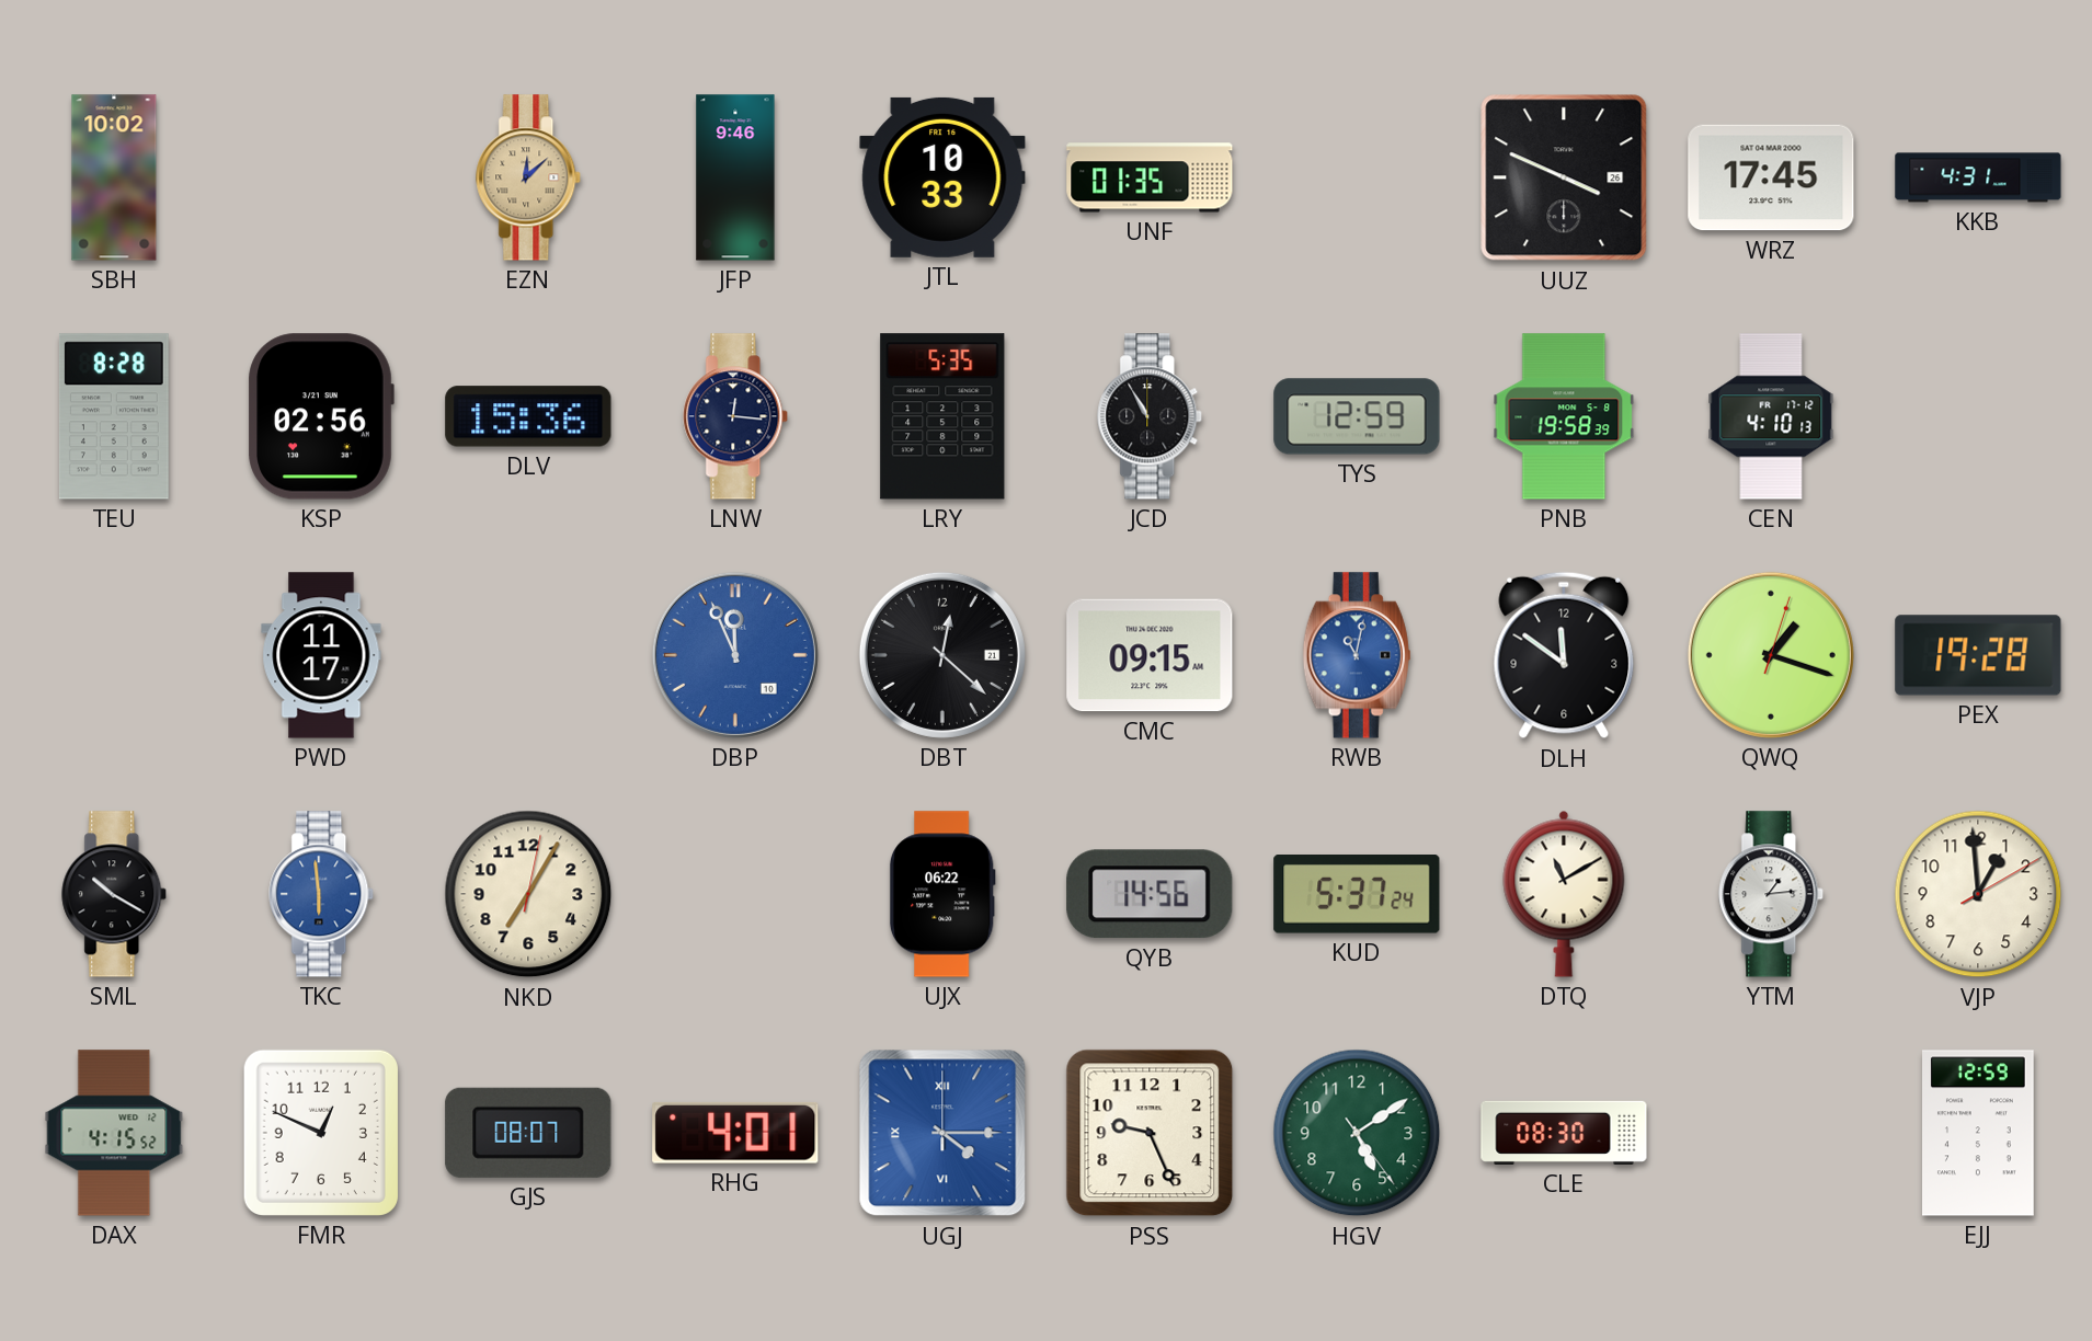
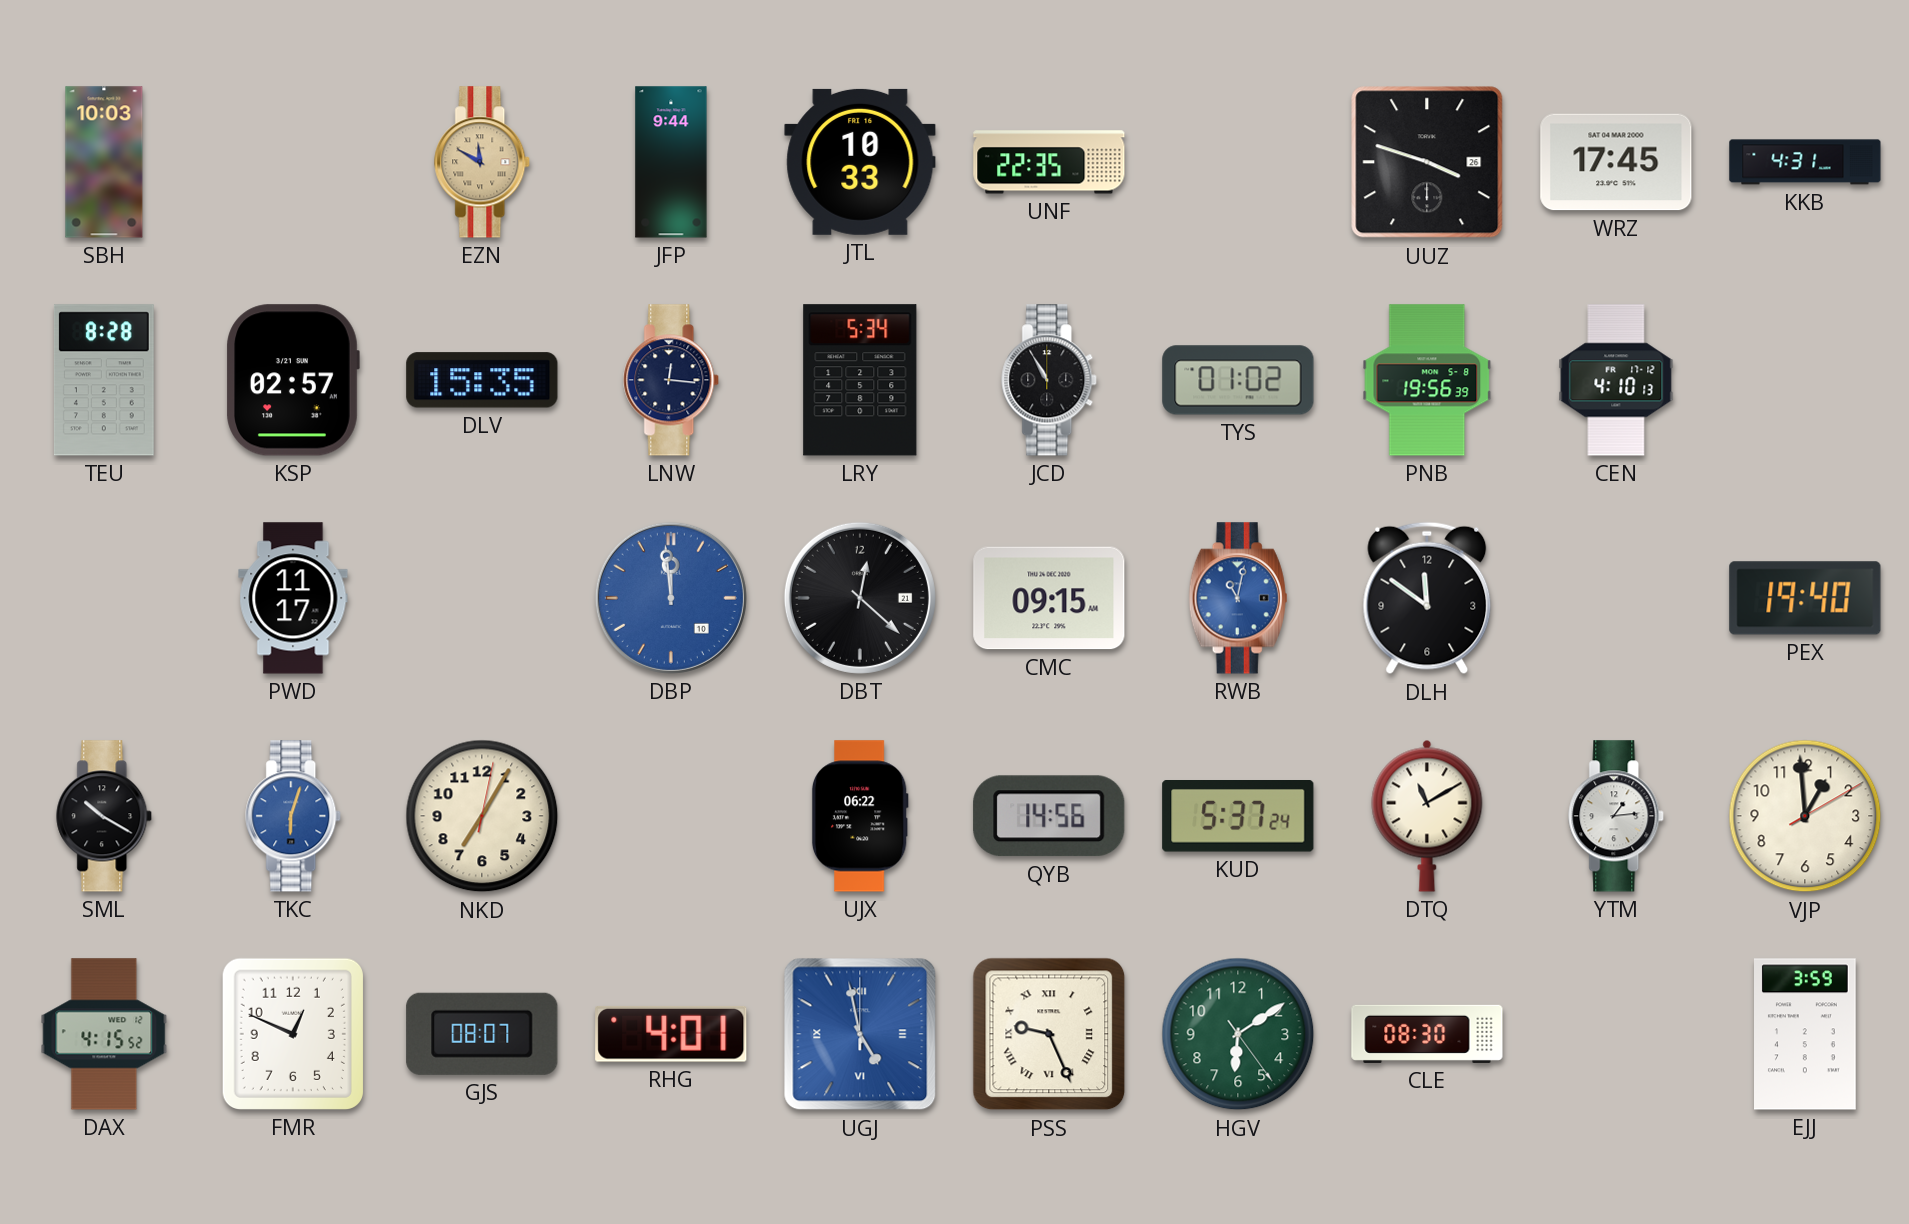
SBH: 10:02 -> 10:03
EZN: 12:08 -> 11:50
JFP: 9:46 -> 9:44
UNF: 01:35 -> 22:35
UUZ: 3:49 -> 3:48
KSP: 02:56 -> 02:57
DLV: 15:36 -> 15:35
LRY: 5:35 -> 5:34
TYS: 12:59 -> 01:02
PNB: 19:58 -> 19:56
DBP: 11:56 -> 11:59
QWQ: 1:18 -> none
PEX: 19:28 -> 19:40
TKC: 5:59 -> 6:03
UGJ: 4:15 -> 4:58
PSS numerals: Arabic -> Roman
HGV: 5:09 -> 6:09
EJJ: 12:59 -> 3:59
